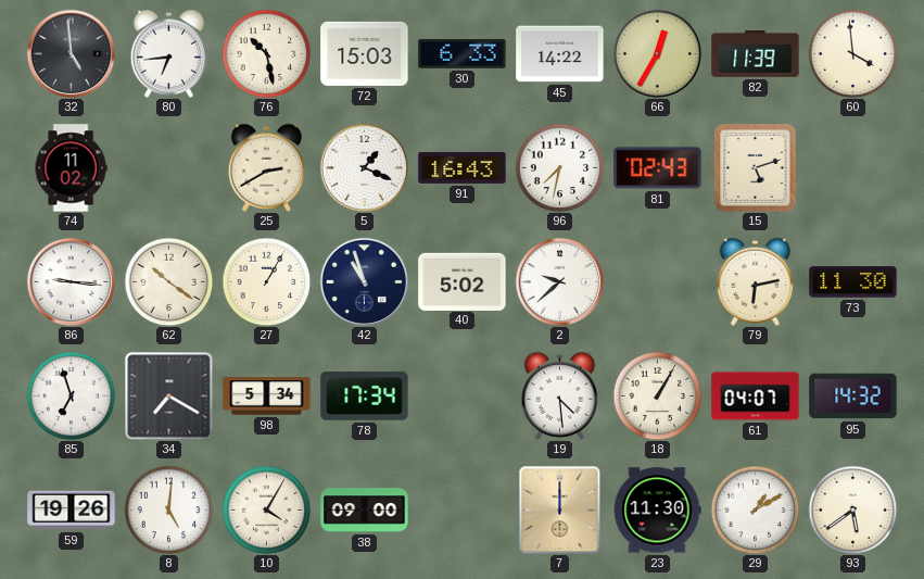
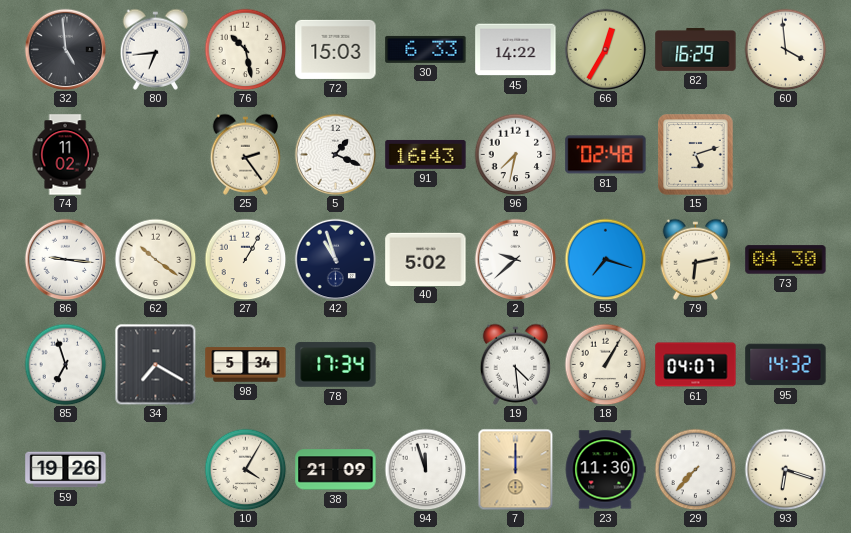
82: 11:39 -> 16:29
25: 2:40 -> 2:24
81: 02:43 -> 02:48
55: none -> 7:18
73: 11:30 -> 04:30
8: 5:01 -> none
38: 09:00 -> 21:09
94: none -> 11:57
29: 1:10 -> 7:37
93: 5:39 -> 6:18
